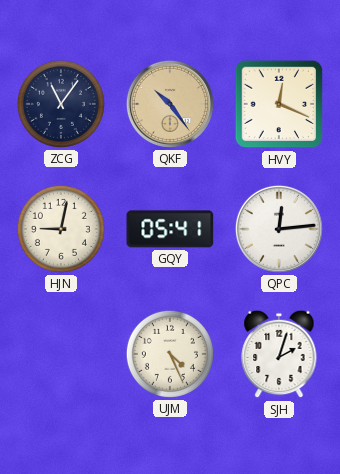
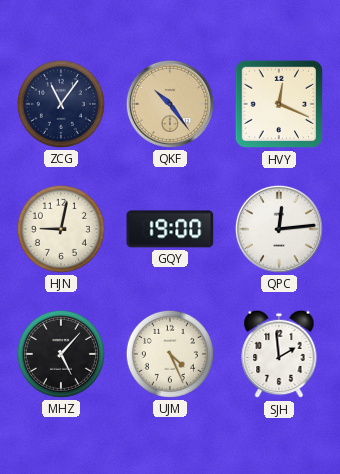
GQY: 05:41 -> 19:00
MHZ: none -> 5:07
SJH: 2:03 -> 1:59
